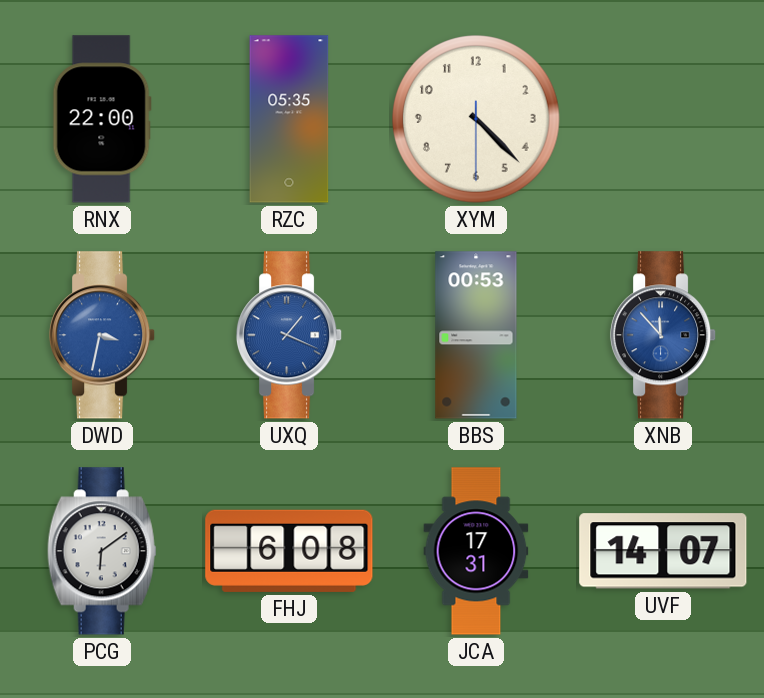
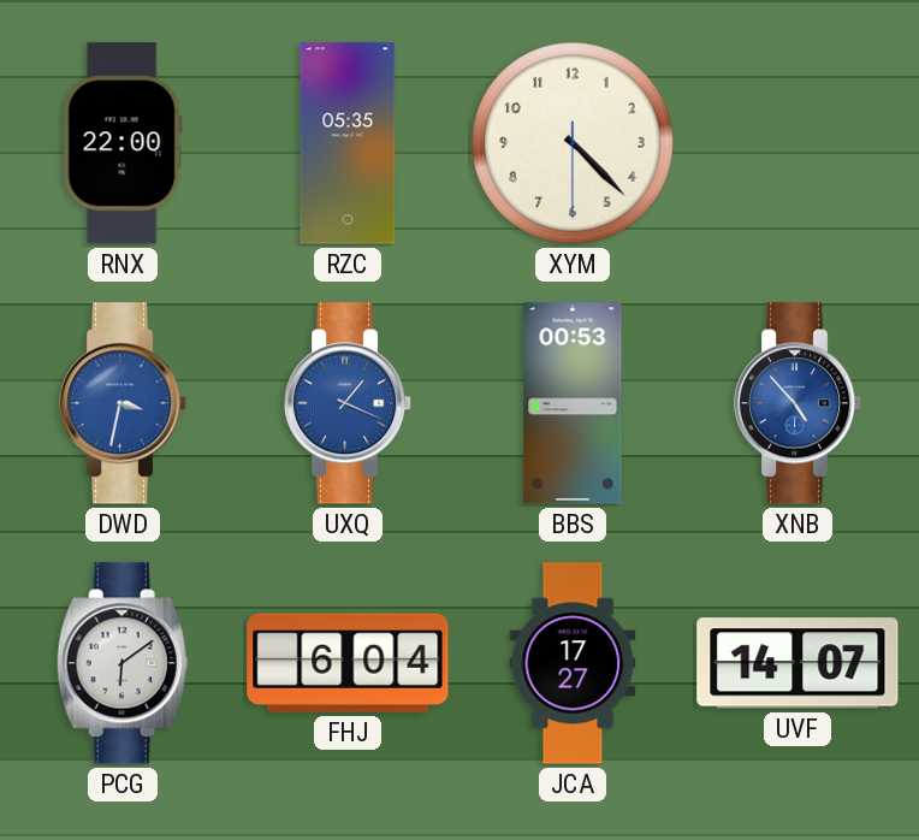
XNB: 11:53 -> 4:53
FHJ: 6:08 -> 6:04
JCA: 17:31 -> 17:27
